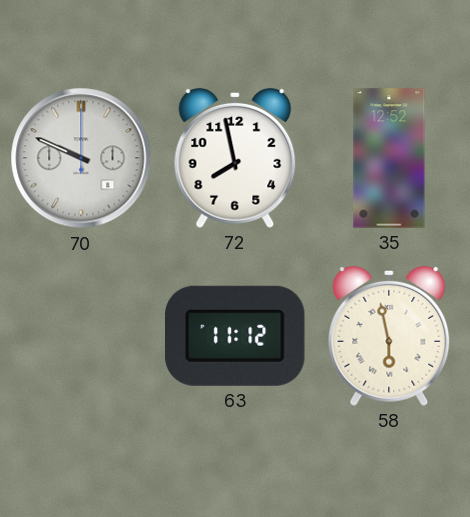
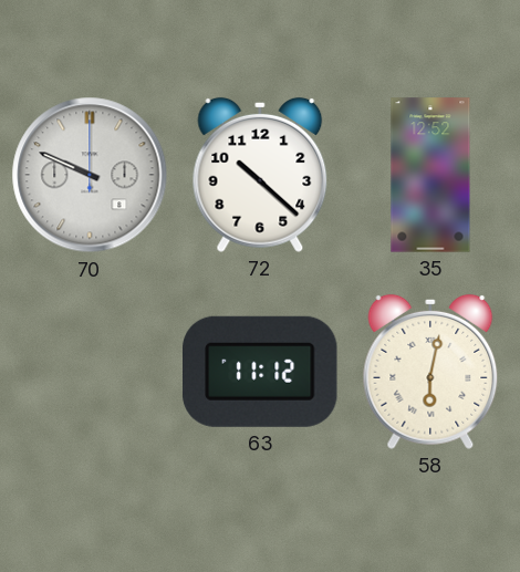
72: 7:58 -> 10:22
58: 5:58 -> 6:02
